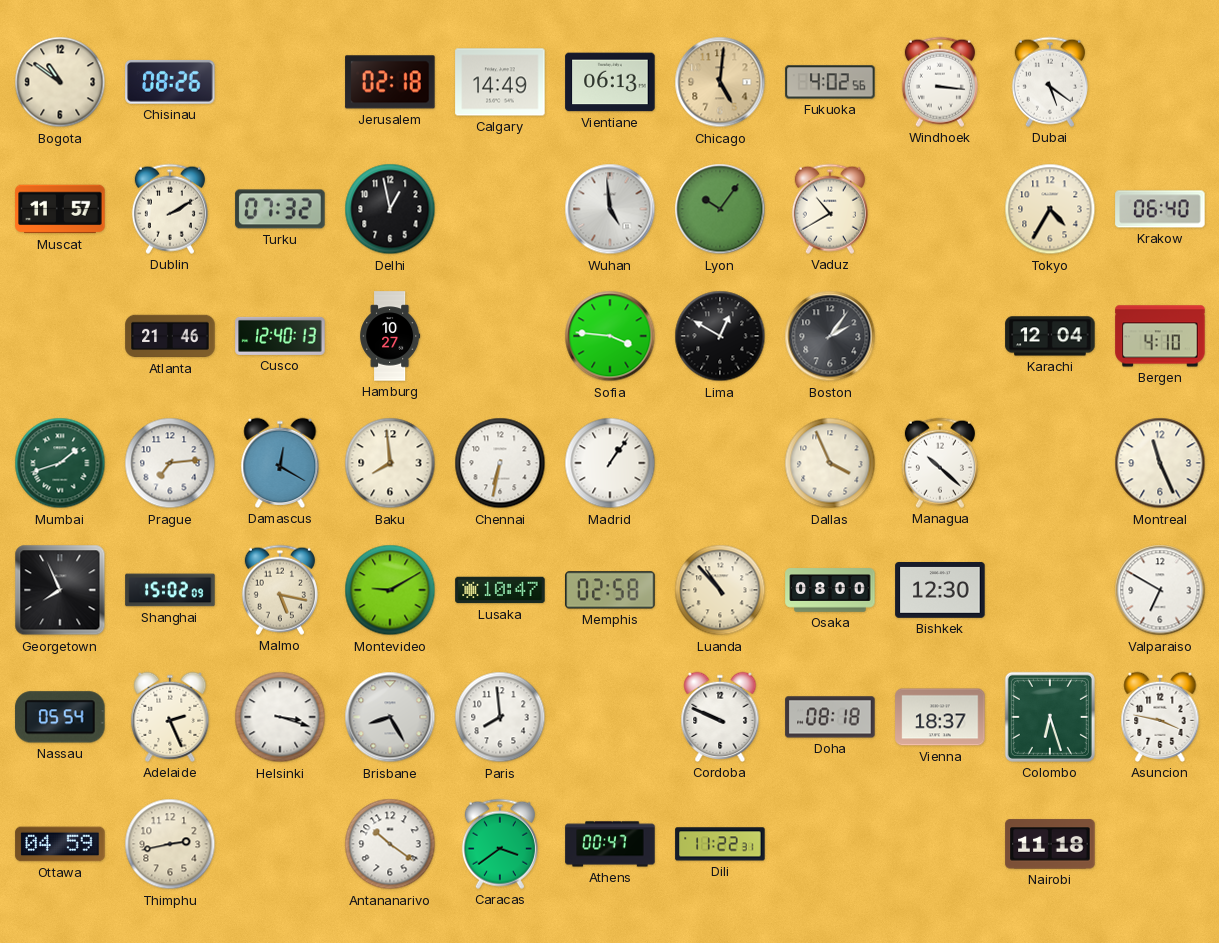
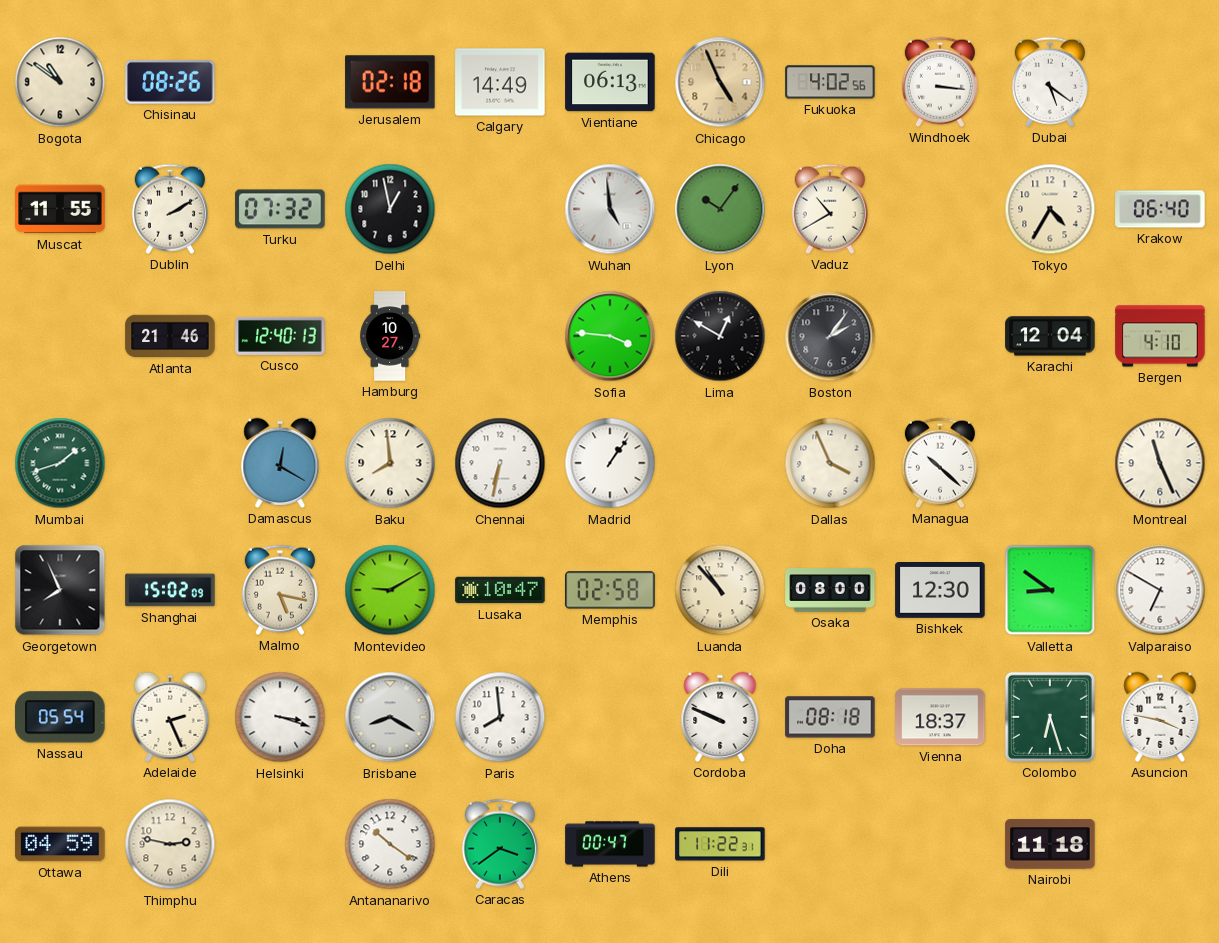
Chicago: 5:01 -> 4:56
Muscat: 11:57 -> 11:55
Prague: 7:14 -> none
Valletta: none -> 8:51
Brisbane: 8:25 -> 8:20
Thimphu: 2:43 -> 2:47
